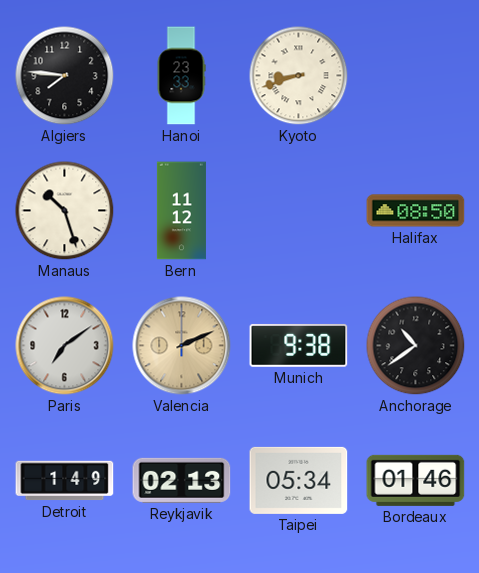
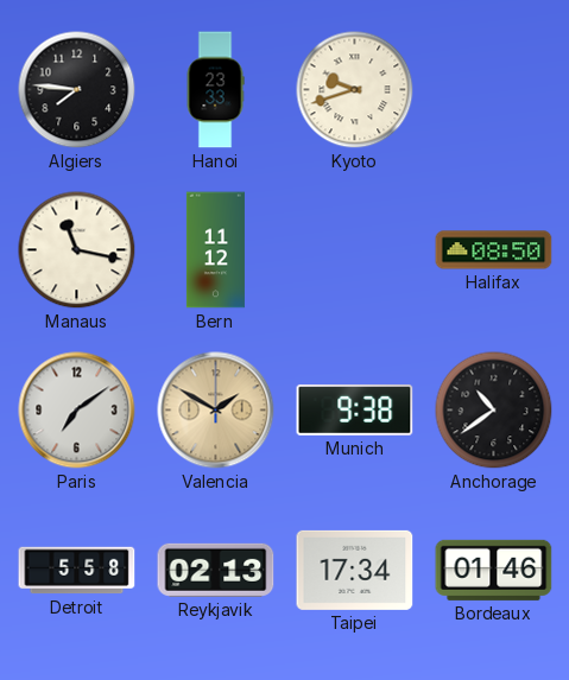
Kyoto: 8:42 -> 9:42
Manaus: 10:27 -> 11:17
Valencia: 2:11 -> 1:50
Detroit: 1:49 -> 5:58
Taipei: 05:34 -> 17:34
